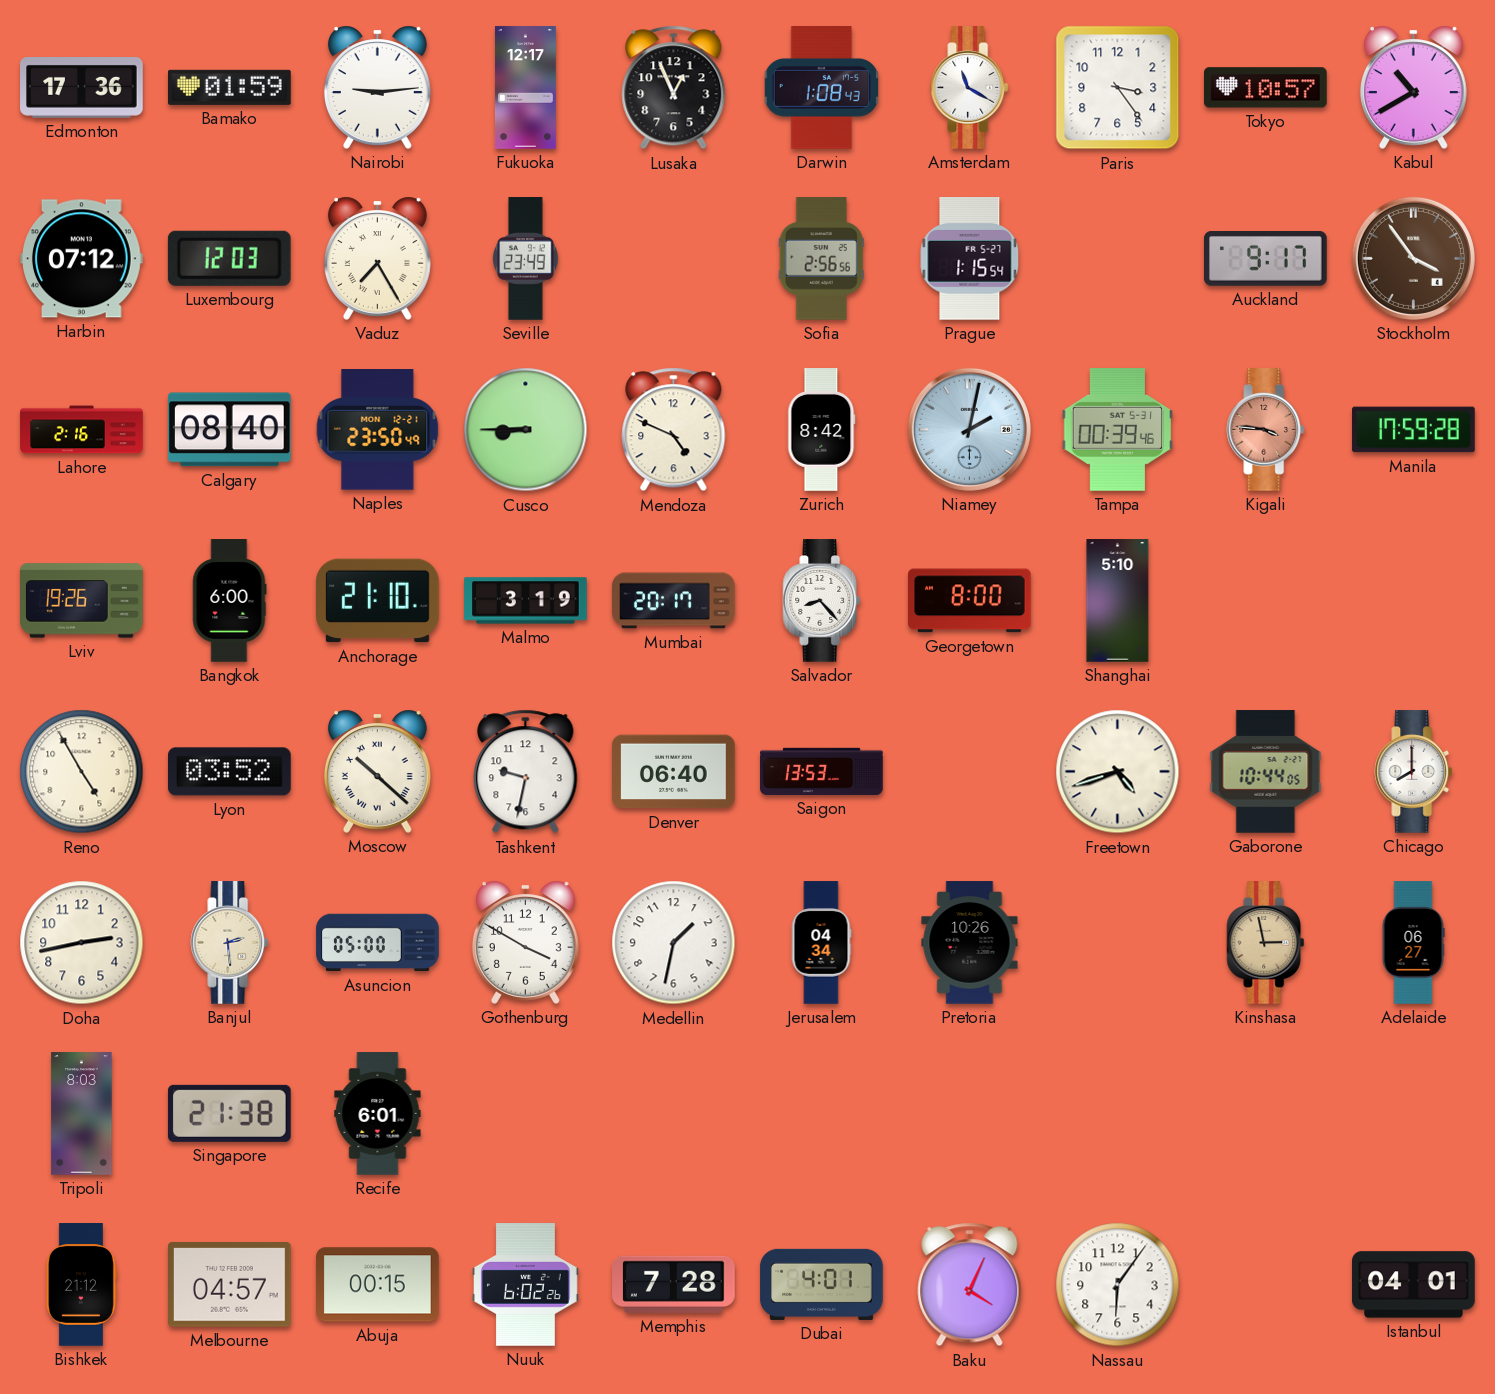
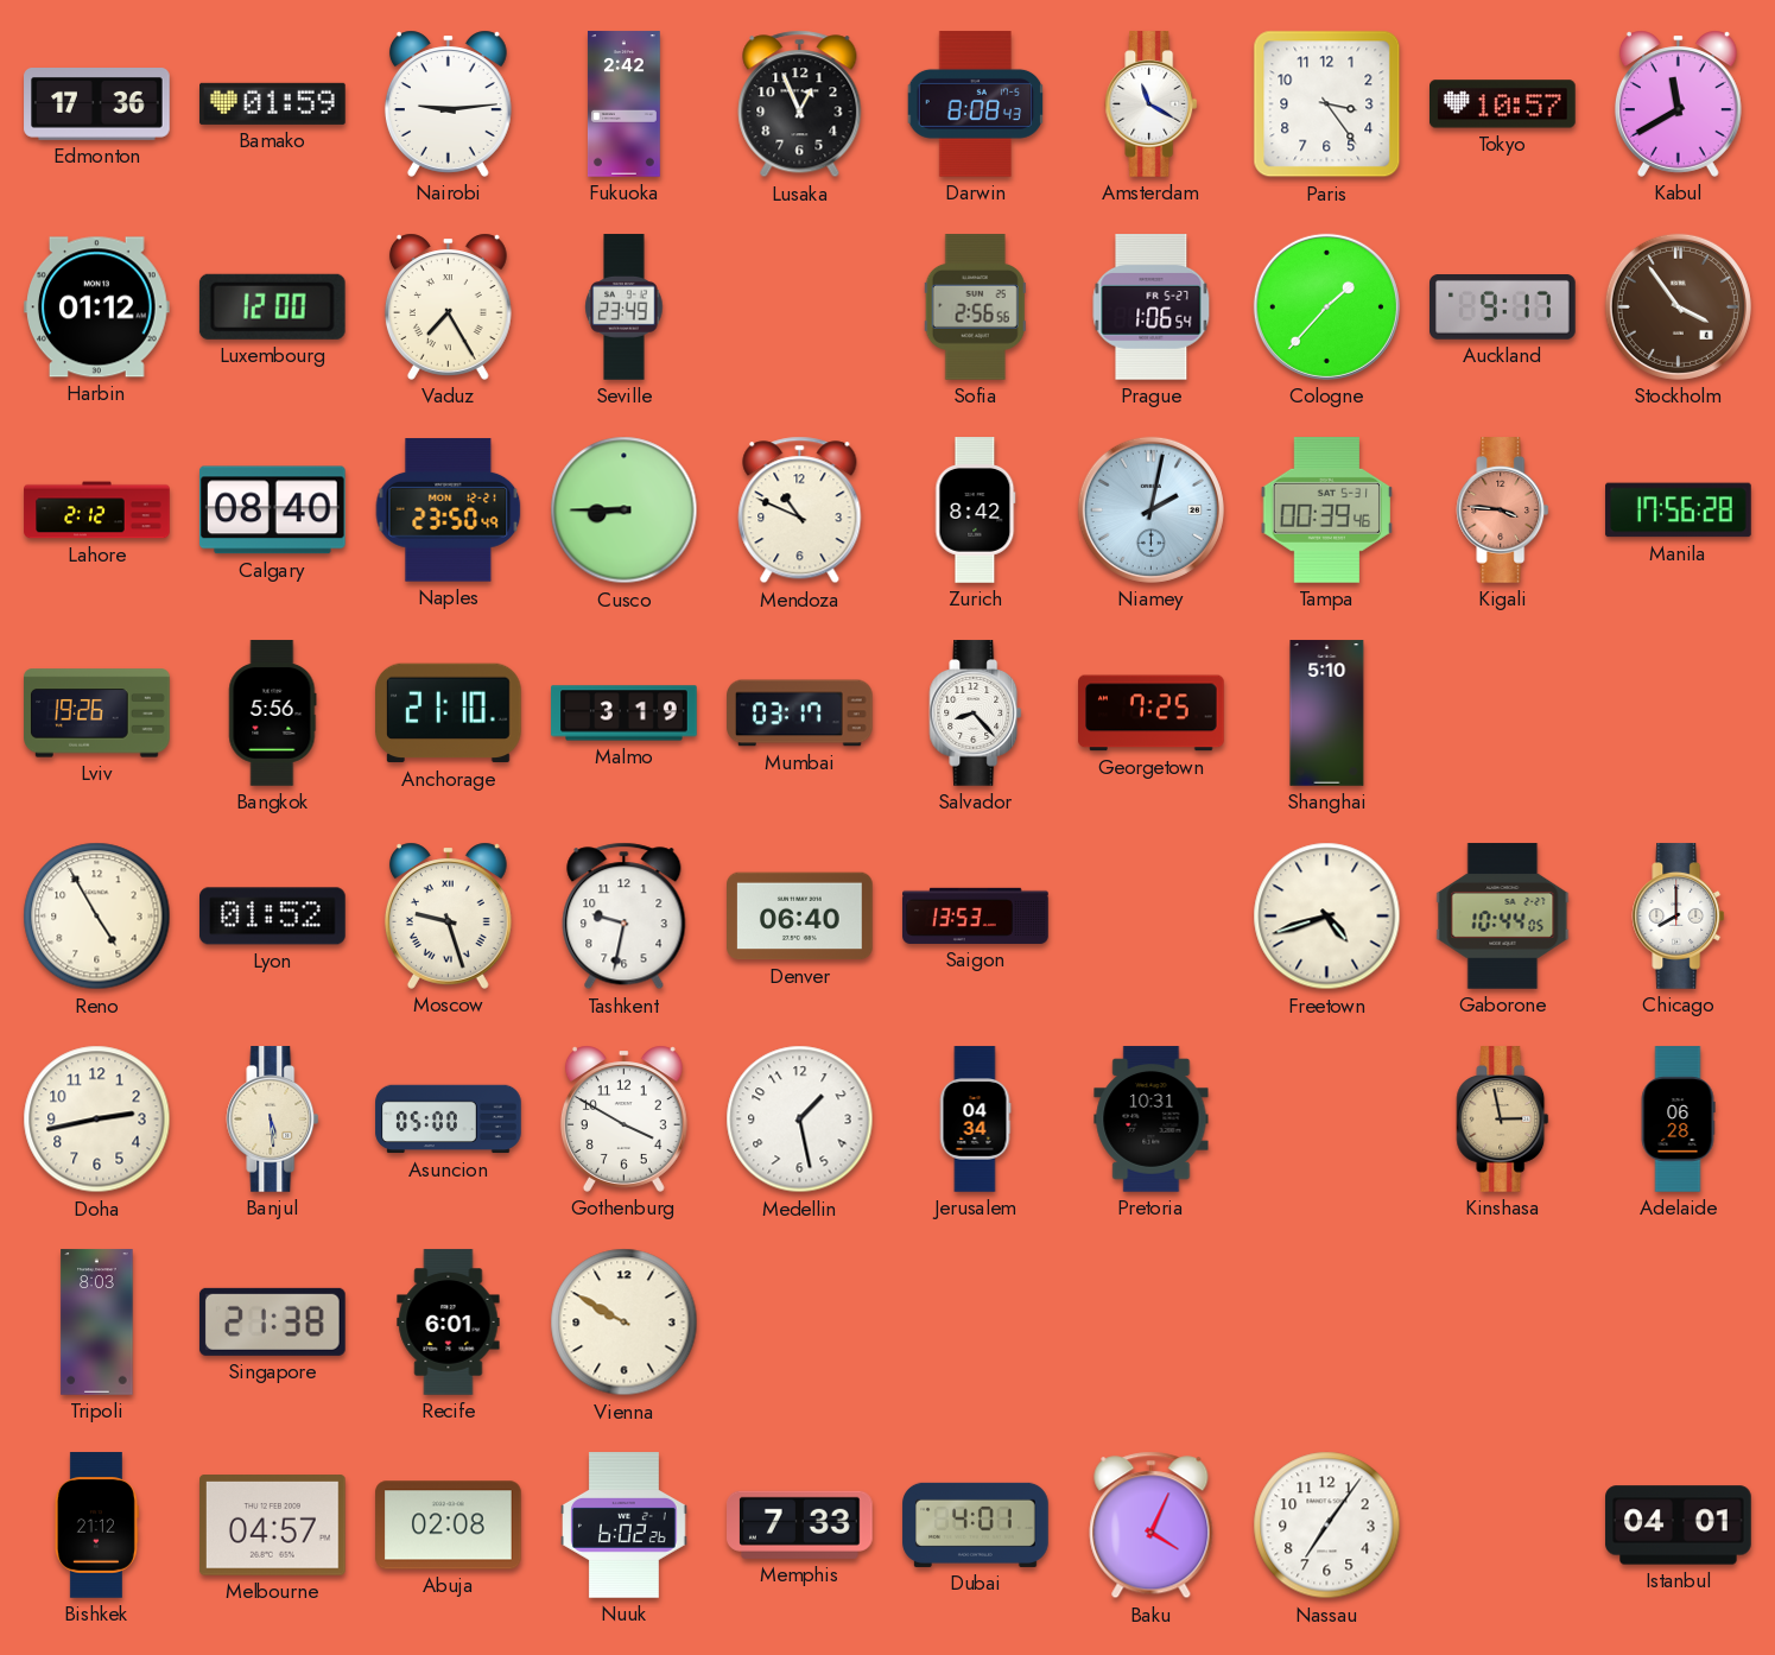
Fukuoka: 12:17 -> 2:42
Darwin: 1:08 -> 8:08
Kabul: 10:40 -> 11:40
Harbin: 07:12 -> 01:12
Luxembourg: 12:03 -> 12:00
Prague: 1:15 -> 1:06
Cologne: none -> 1:37
Lahore: 2:16 -> 2:12
Mendoza: 4:49 -> 10:49
Manila: 17:59 -> 17:56
Bangkok: 6:00 -> 5:56
Mumbai: 20:17 -> 03:17
Georgetown: 8:00 -> 7:25
Lyon: 03:52 -> 01:52
Moscow: 10:22 -> 9:27
Banjul: 2:29 -> 5:29
Medellin: 1:32 -> 1:28
Pretoria: 10:26 -> 10:31
Adelaide: 06:27 -> 06:28
Vienna: none -> 9:50
Abuja: 00:15 -> 02:08
Memphis: 7:28 -> 7:33
Nassau: 6:06 -> 7:06
